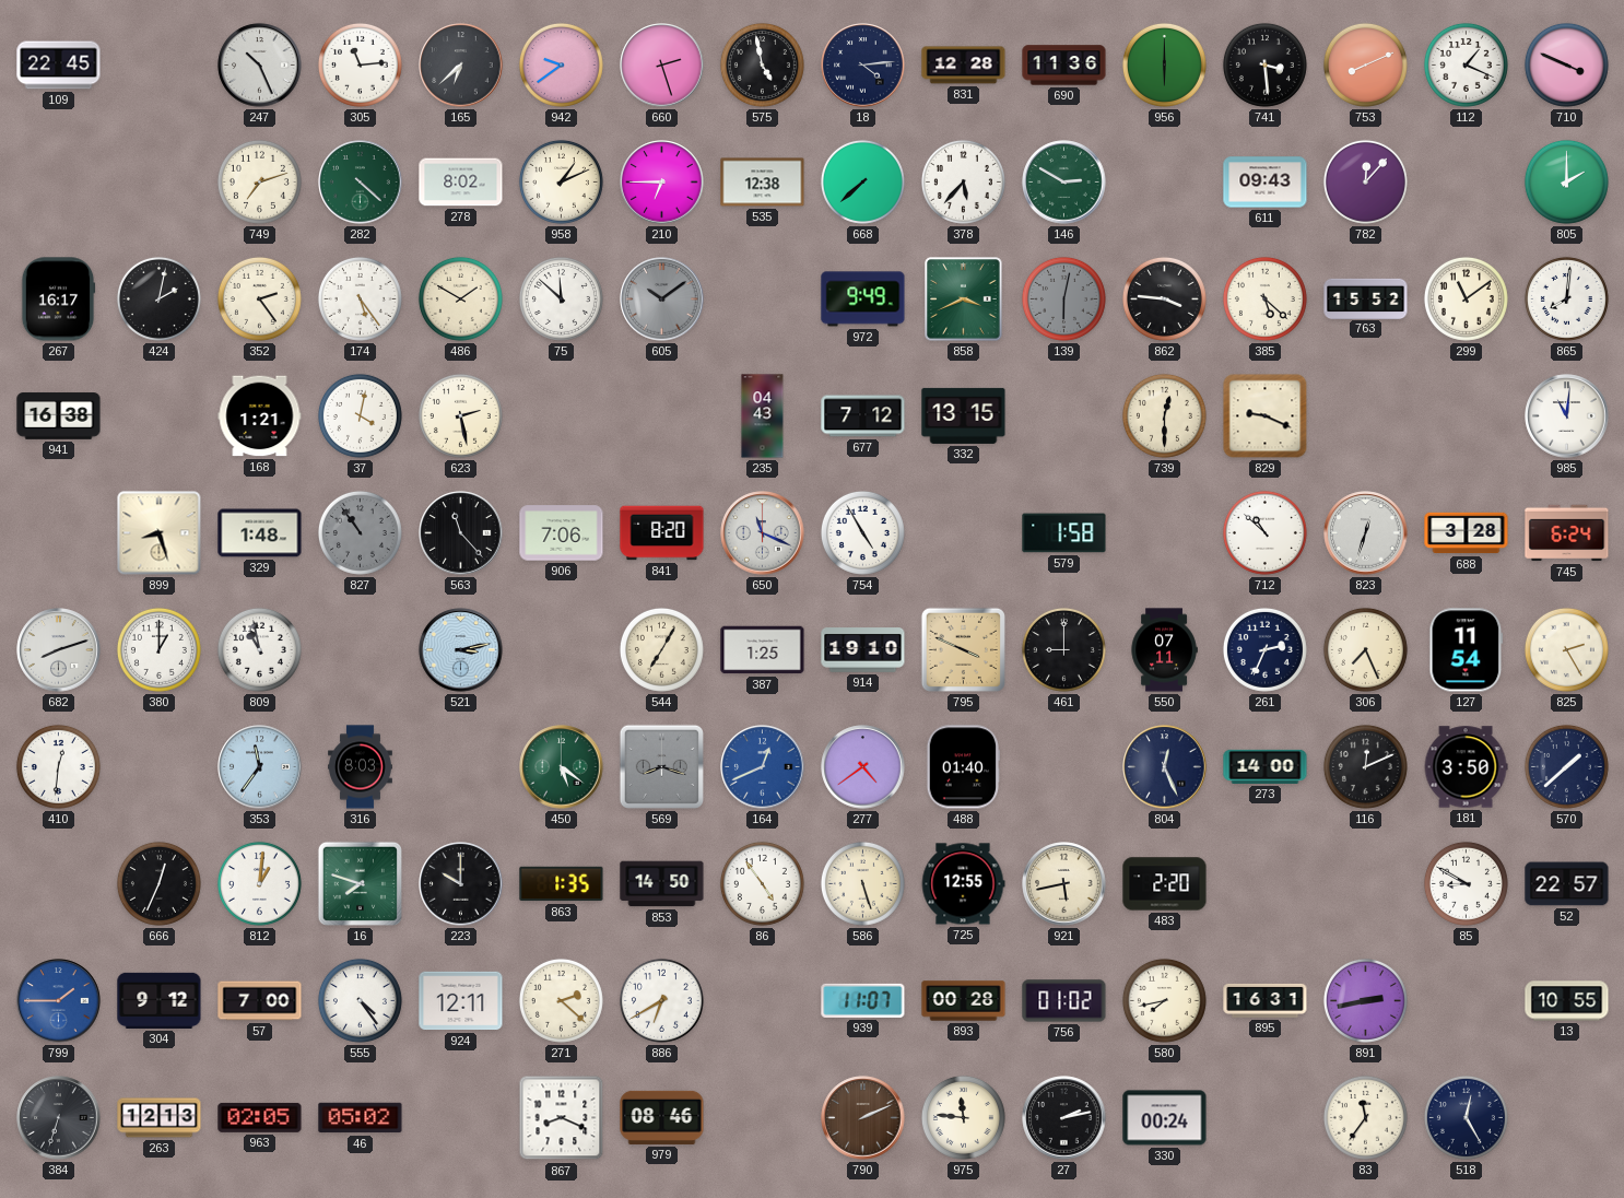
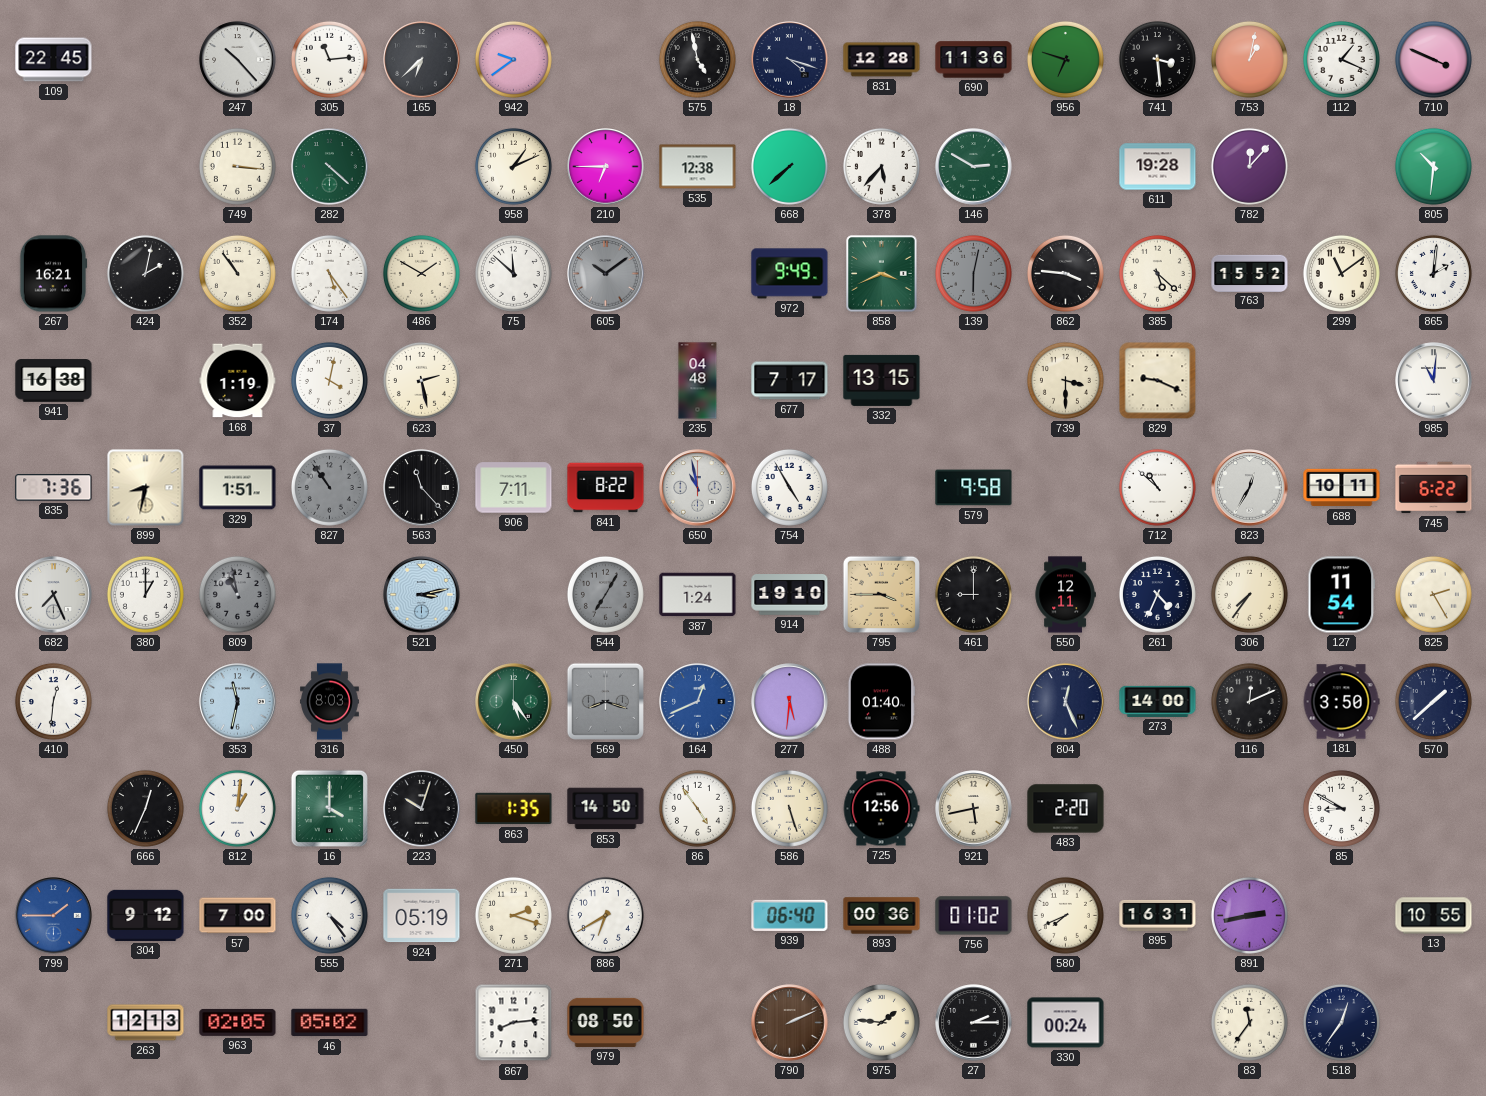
247: 10:26 -> 10:23
660: 2:27 -> none
18: 4:14 -> 4:18
956: 6:00 -> 6:48
753: 8:11 -> 1:02
749: 7:12 -> 3:16
278: 8:02 -> none
611: 09:43 -> 19:28
805: 2:00 -> 10:31
267: 16:17 -> 16:21
352: 2:24 -> 10:54
865: 8:01 -> 2:01
168: 1:21 -> 1:19
235: 04:43 -> 04:48
677: 7:12 -> 7:17
739: 12:30 -> 3:30
835: none -> 7:36
899: 8:27 -> 8:32
329: 1:48 -> 1:51
906: 7:06 -> 7:11
841: 8:20 -> 8:22
650: 11:19 -> 10:58
579: 1:58 -> 9:58
823: 12:33 -> 12:35
688: 3:28 -> 10:11
745: 6:24 -> 6:22
682: 8:12 -> 7:26
809 dial: white -> grey
544 dial: cream -> grey
387: 1:25 -> 1:24
795: 3:49 -> 3:45
550: 07:11 -> 12:11
261: 2:34 -> 4:34
306: 7:26 -> 7:36
353: 11:36 -> 11:32
450: 5:21 -> 5:24
277: 4:39 -> 5:31
16: 7:48 -> 4:00
223: 10:00 -> 10:03
725: 12:55 -> 12:56
52: 22:57 -> none
924: 12:11 -> 05:19
271: 2:22 -> 2:18
939: 11:07 -> 06:40
893: 00:28 -> 00:36
580: 7:43 -> 7:41
384: 6:33 -> none
867: 8:19 -> 8:14
979: 08:46 -> 08:50
975: 11:46 -> 1:46
27: 2:13 -> 2:15
518: 12:25 -> 12:36
